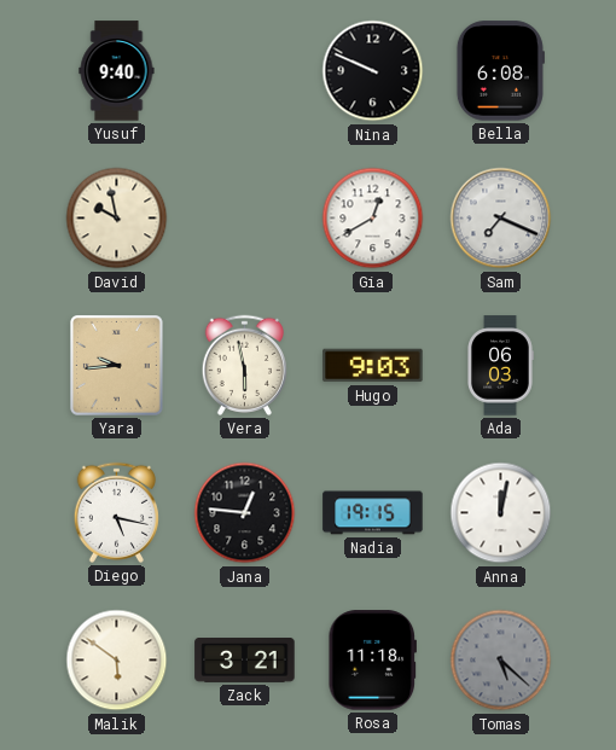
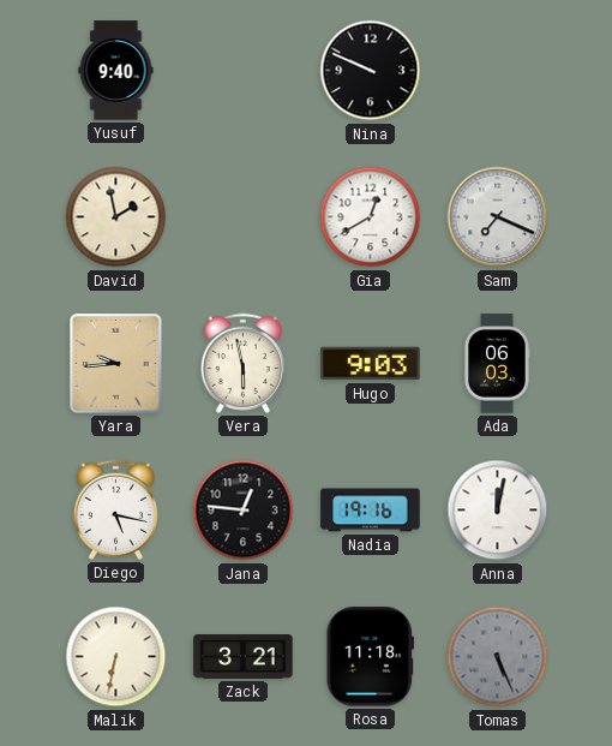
Bella: 6:08 -> none
David: 9:58 -> 1:58
Nadia: 19:15 -> 19:16
Malik: 5:51 -> 6:32
Tomas: 5:22 -> 5:26
